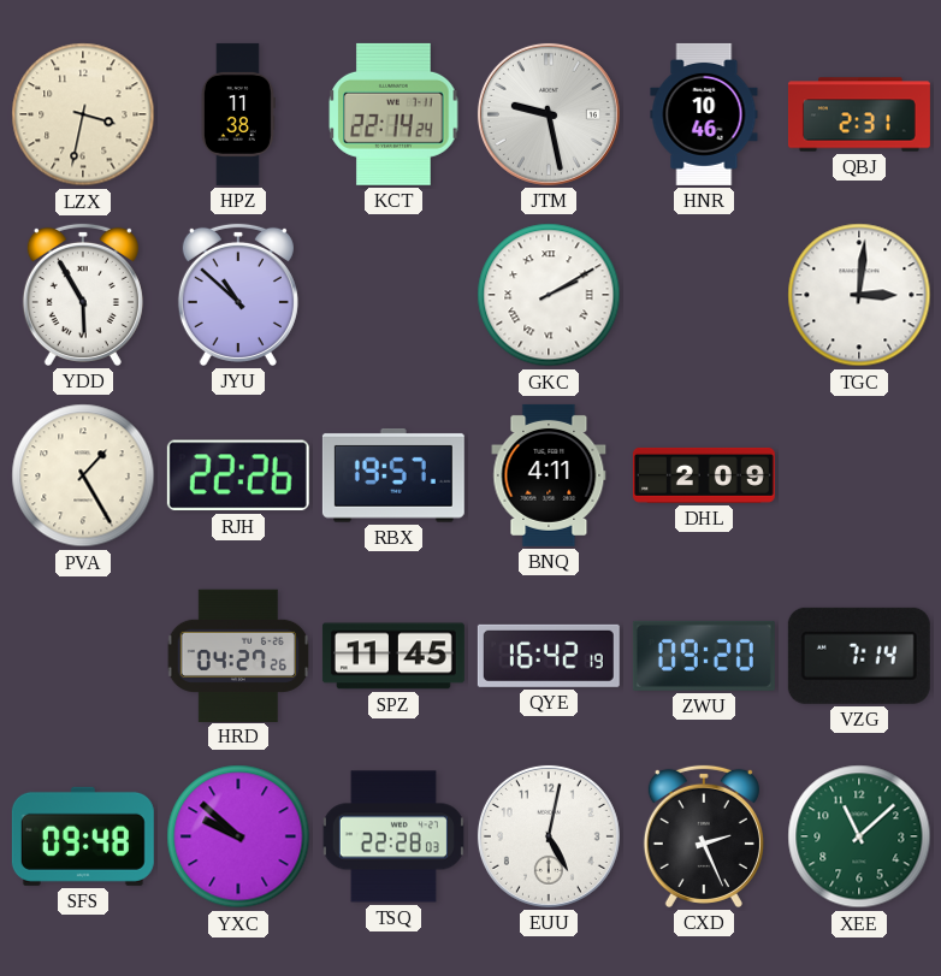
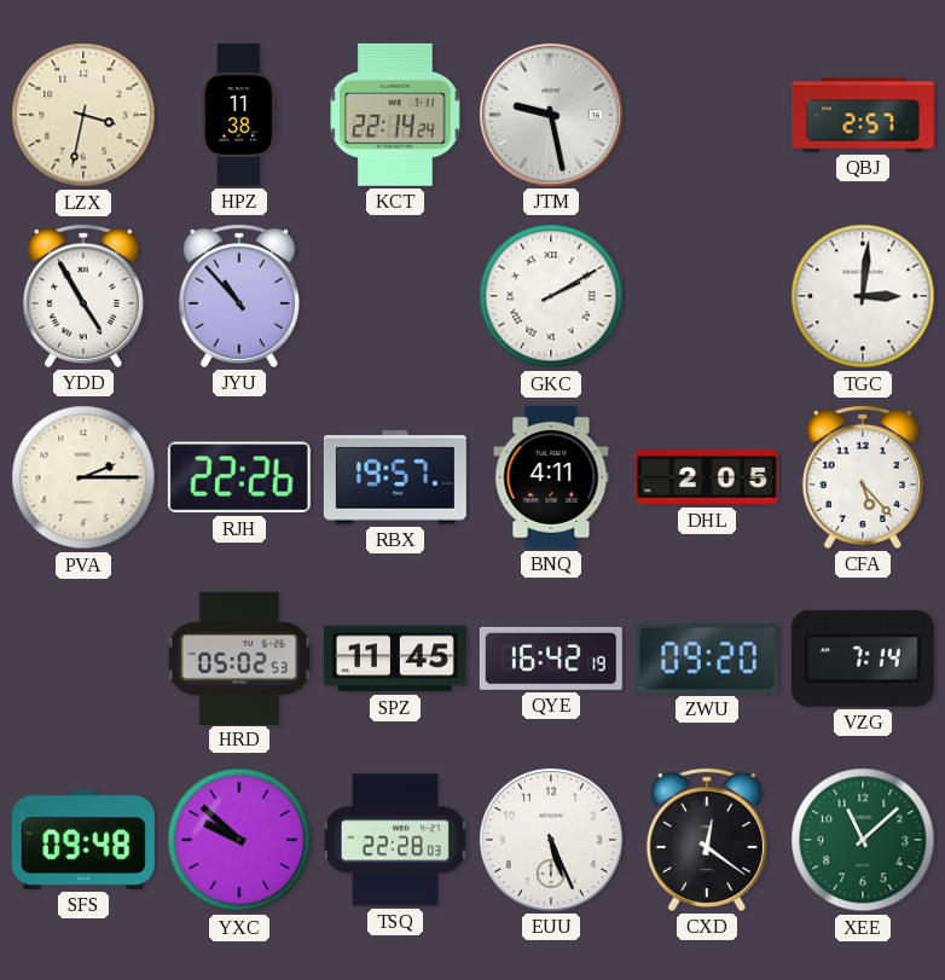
HNR: 10:46 -> none
QBJ: 2:31 -> 2:57
YDD: 5:55 -> 4:55
JYU: 10:52 -> 10:53
PVA: 1:25 -> 2:15
DHL: 2:09 -> 2:05
CFA: none -> 5:23
HRD: 04:27 -> 05:02
EUU: 5:02 -> 5:26
CXD: 2:26 -> 12:21
